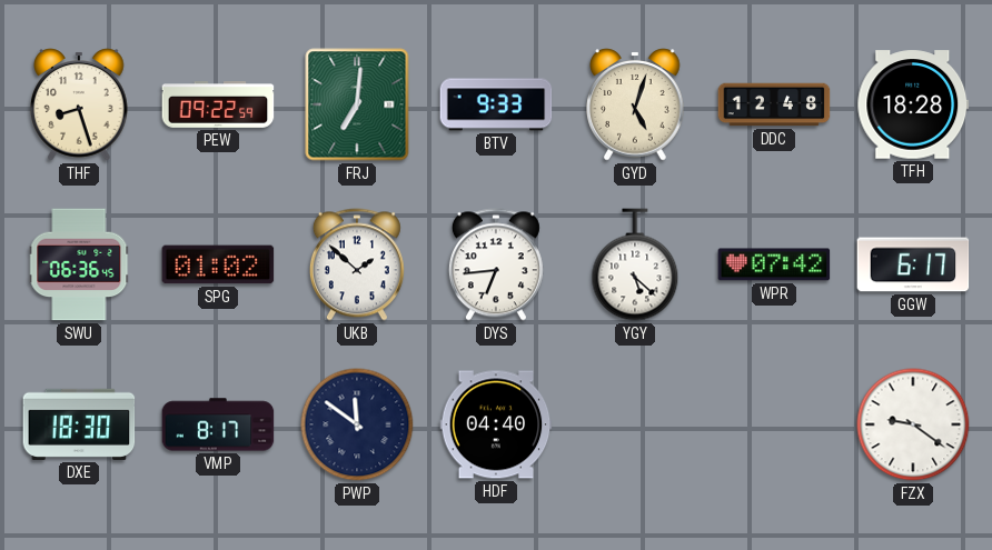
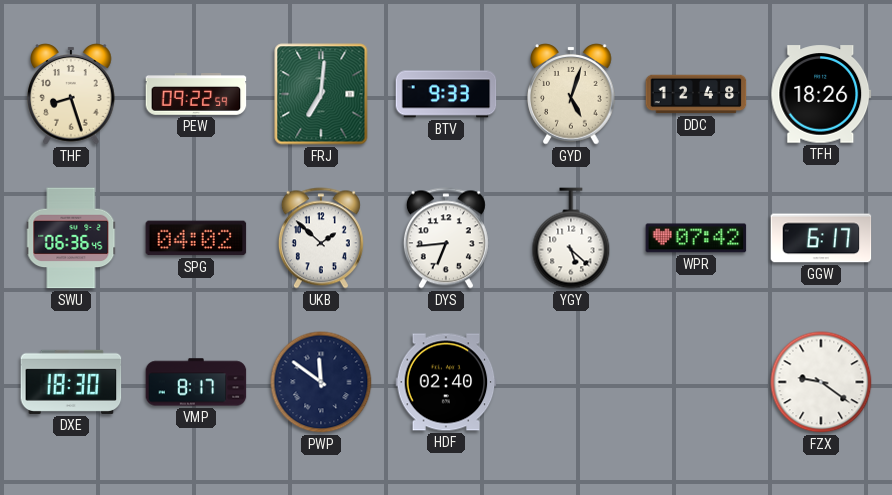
TFH: 18:28 -> 18:26
SPG: 01:02 -> 04:02
HDF: 04:40 -> 02:40
